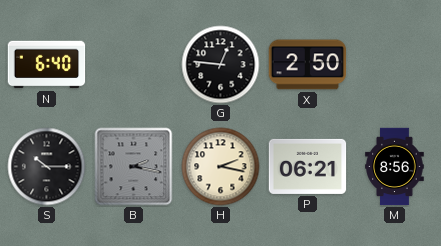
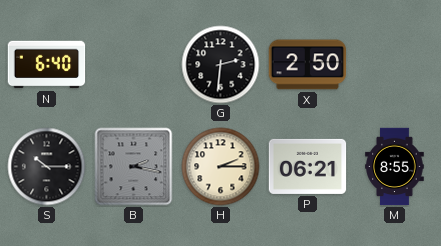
G: 12:46 -> 2:31
H: 2:17 -> 2:15
M: 8:56 -> 8:55
